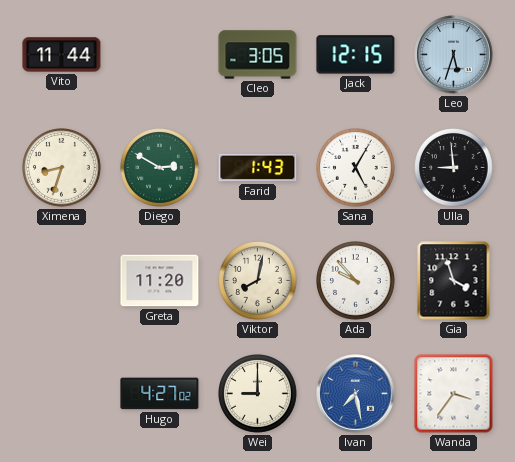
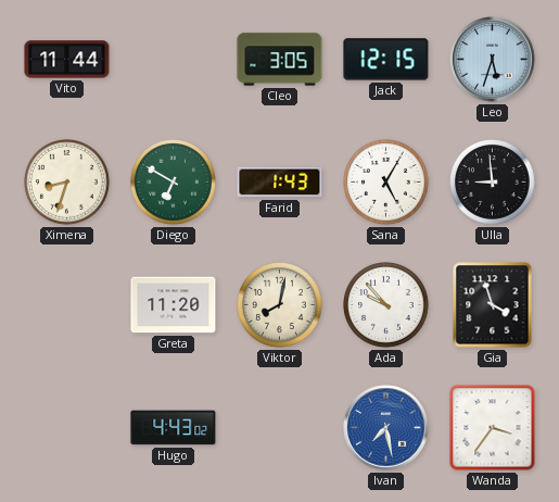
Diego: 2:50 -> 6:50
Hugo: 4:27 -> 4:43
Wei: 9:00 -> none
